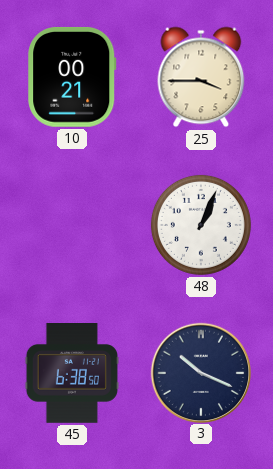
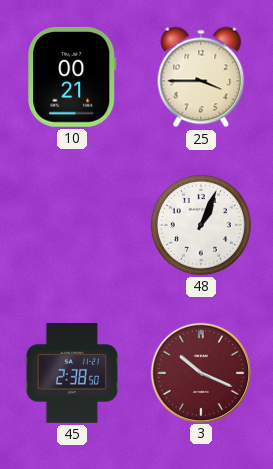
45: 6:38 -> 2:38
3 dial: navy -> burgundy
